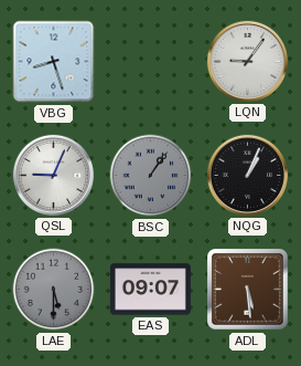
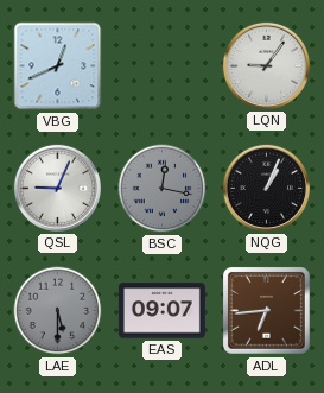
VBG: 8:27 -> 12:41
BSC: 1:06 -> 12:17
ADL: 5:29 -> 6:44
